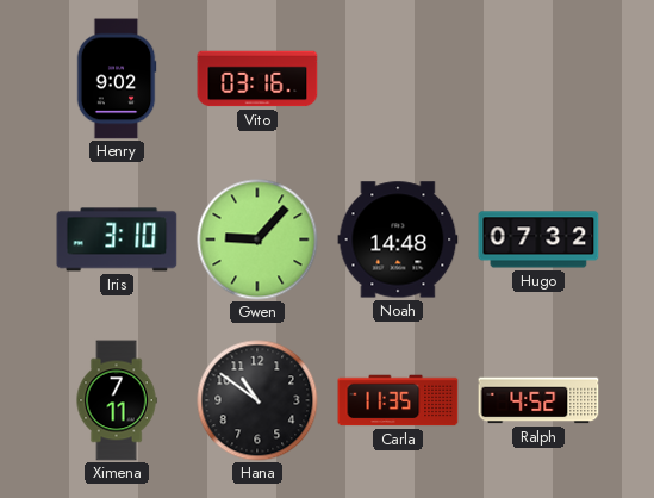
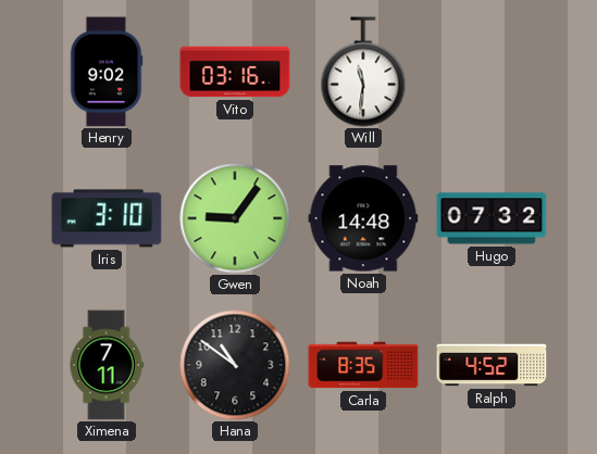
Will: none -> 11:31
Gwen: 9:07 -> 9:06
Carla: 11:35 -> 8:35
